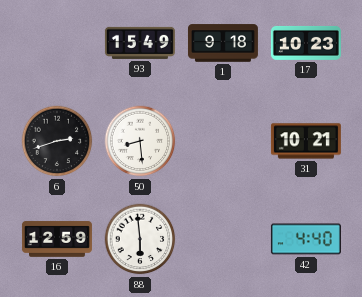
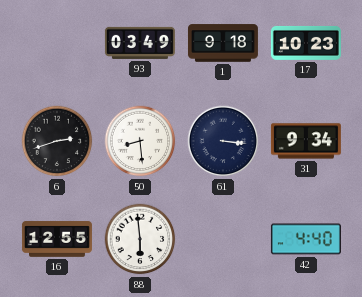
93: 15:49 -> 03:49
61: none -> 3:16
31: 10:21 -> 9:34
16: 12:59 -> 12:55
